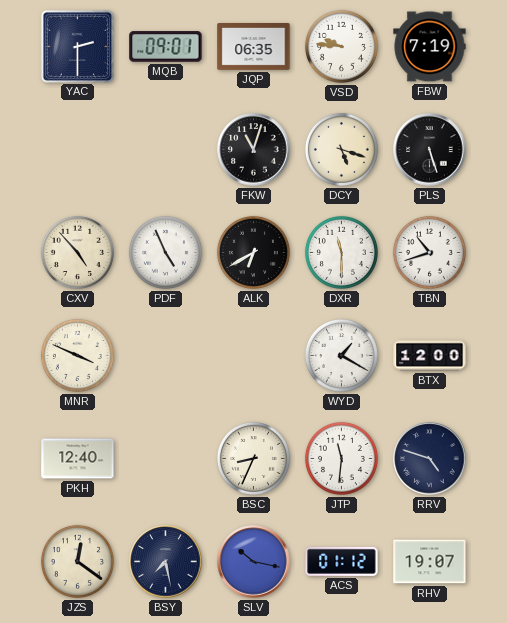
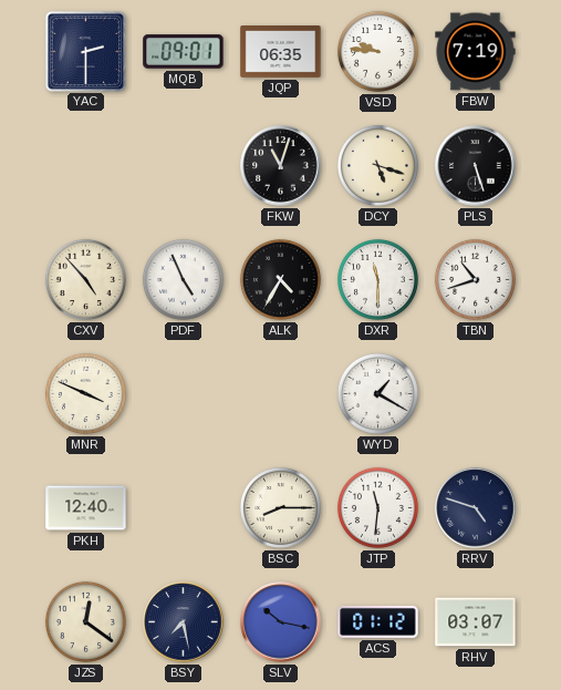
ALK: 6:40 -> 4:35
BTX: 12:00 -> none
BSC: 8:34 -> 8:15
RHV: 19:07 -> 03:07
